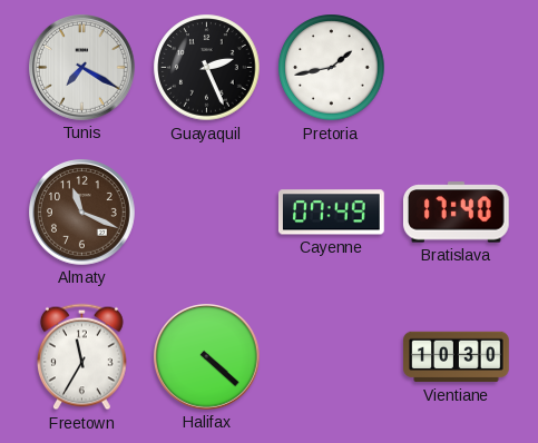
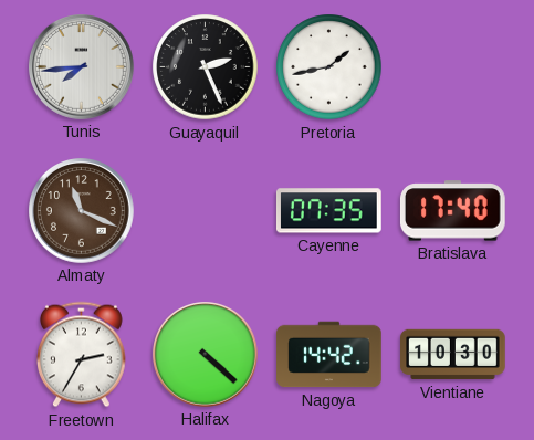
Tunis: 7:20 -> 7:44
Cayenne: 07:49 -> 07:35
Freetown: 11:35 -> 2:35
Nagoya: none -> 14:42
